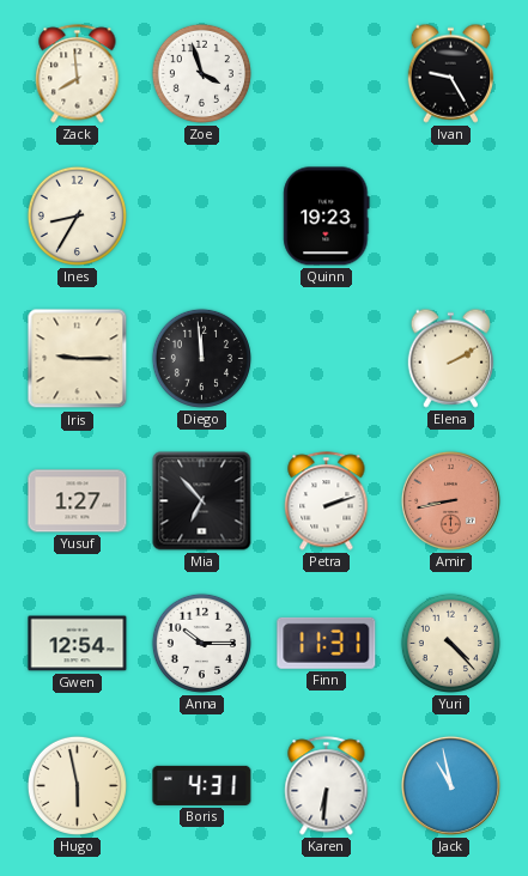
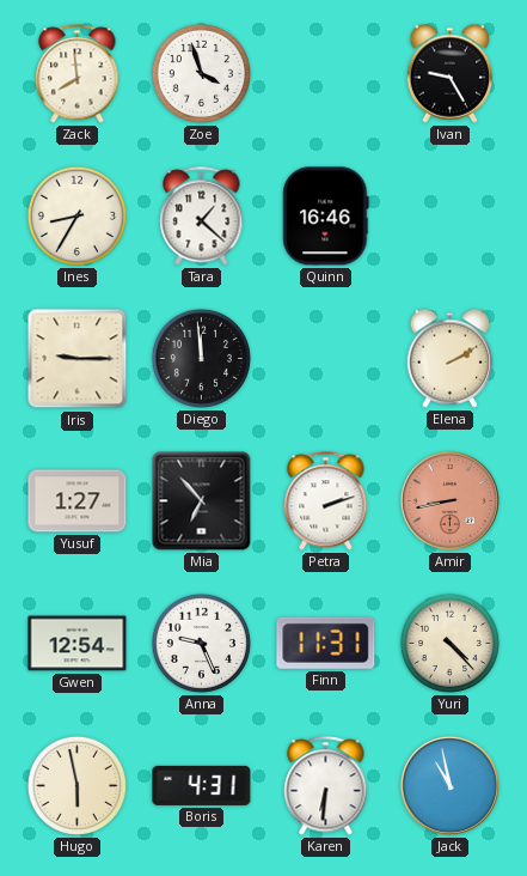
Tara: none -> 1:22
Quinn: 19:23 -> 16:46
Anna: 10:15 -> 9:26
